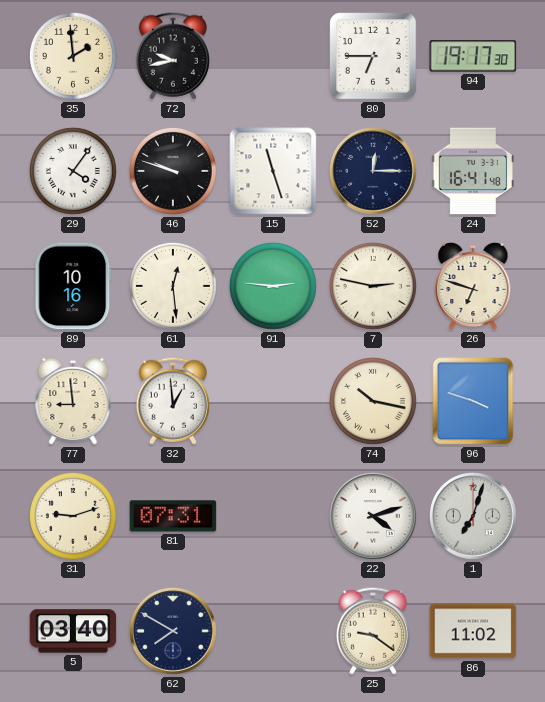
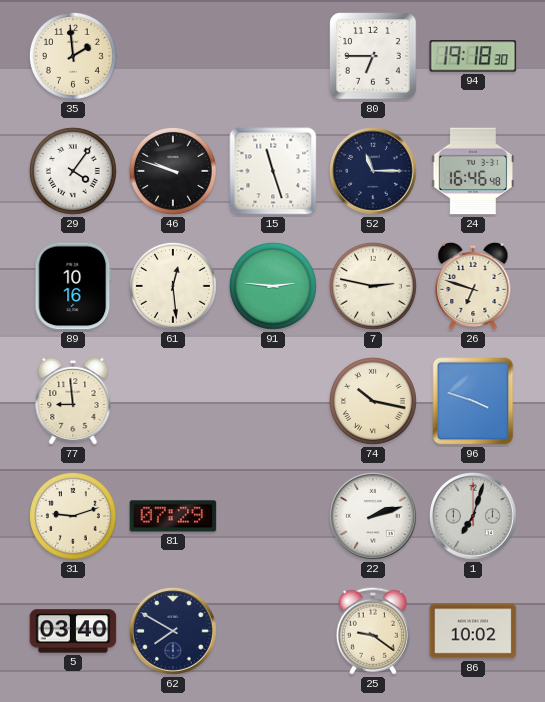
72: 9:43 -> none
94: 19:17 -> 19:18
52: 12:15 -> 11:15
24: 16:41 -> 16:46
32: 12:59 -> none
81: 07:31 -> 07:29
22: 4:12 -> 2:12
86: 11:02 -> 10:02
